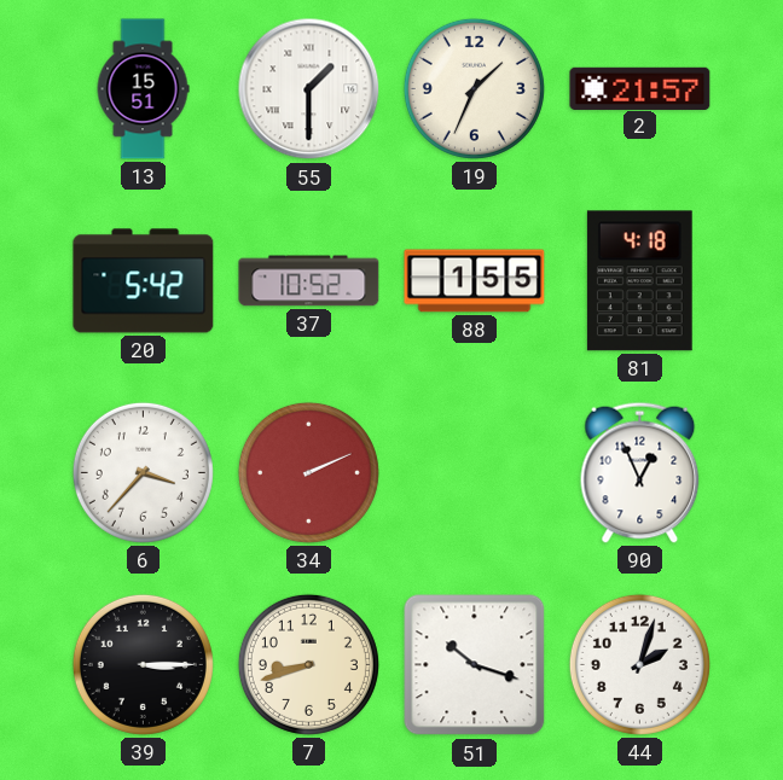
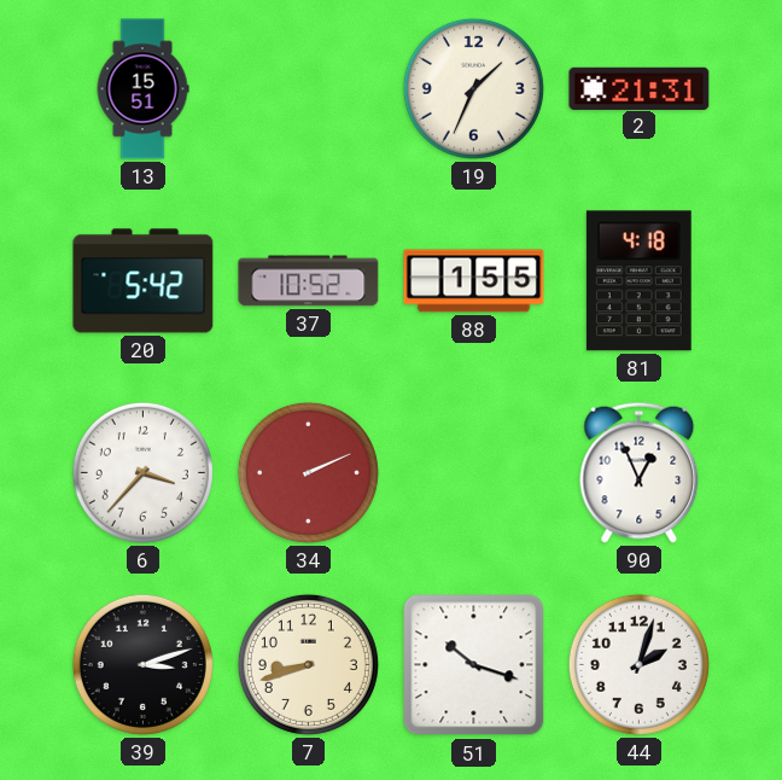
55: 1:30 -> none
2: 21:57 -> 21:31
39: 3:15 -> 3:12
